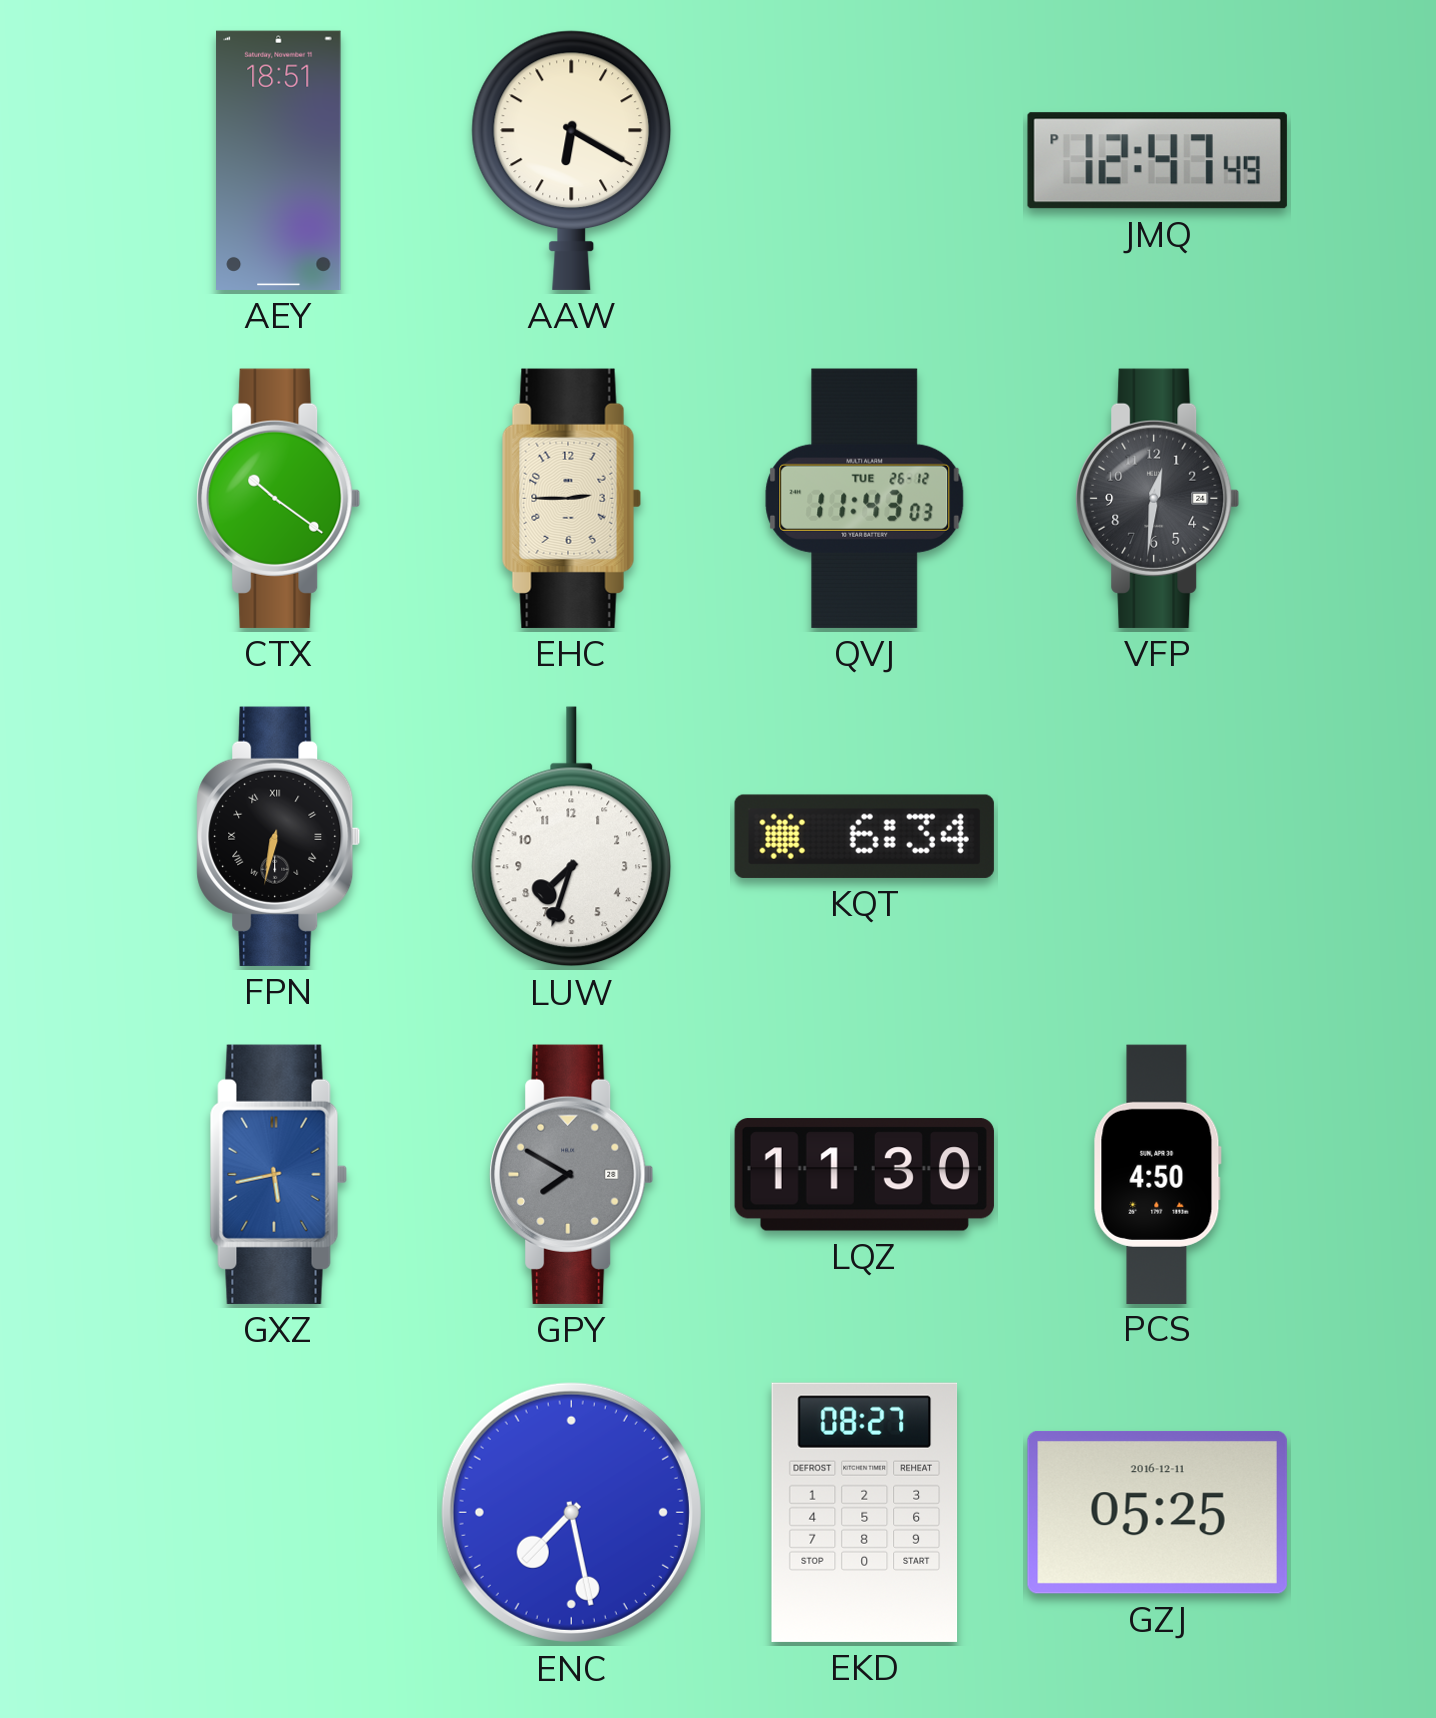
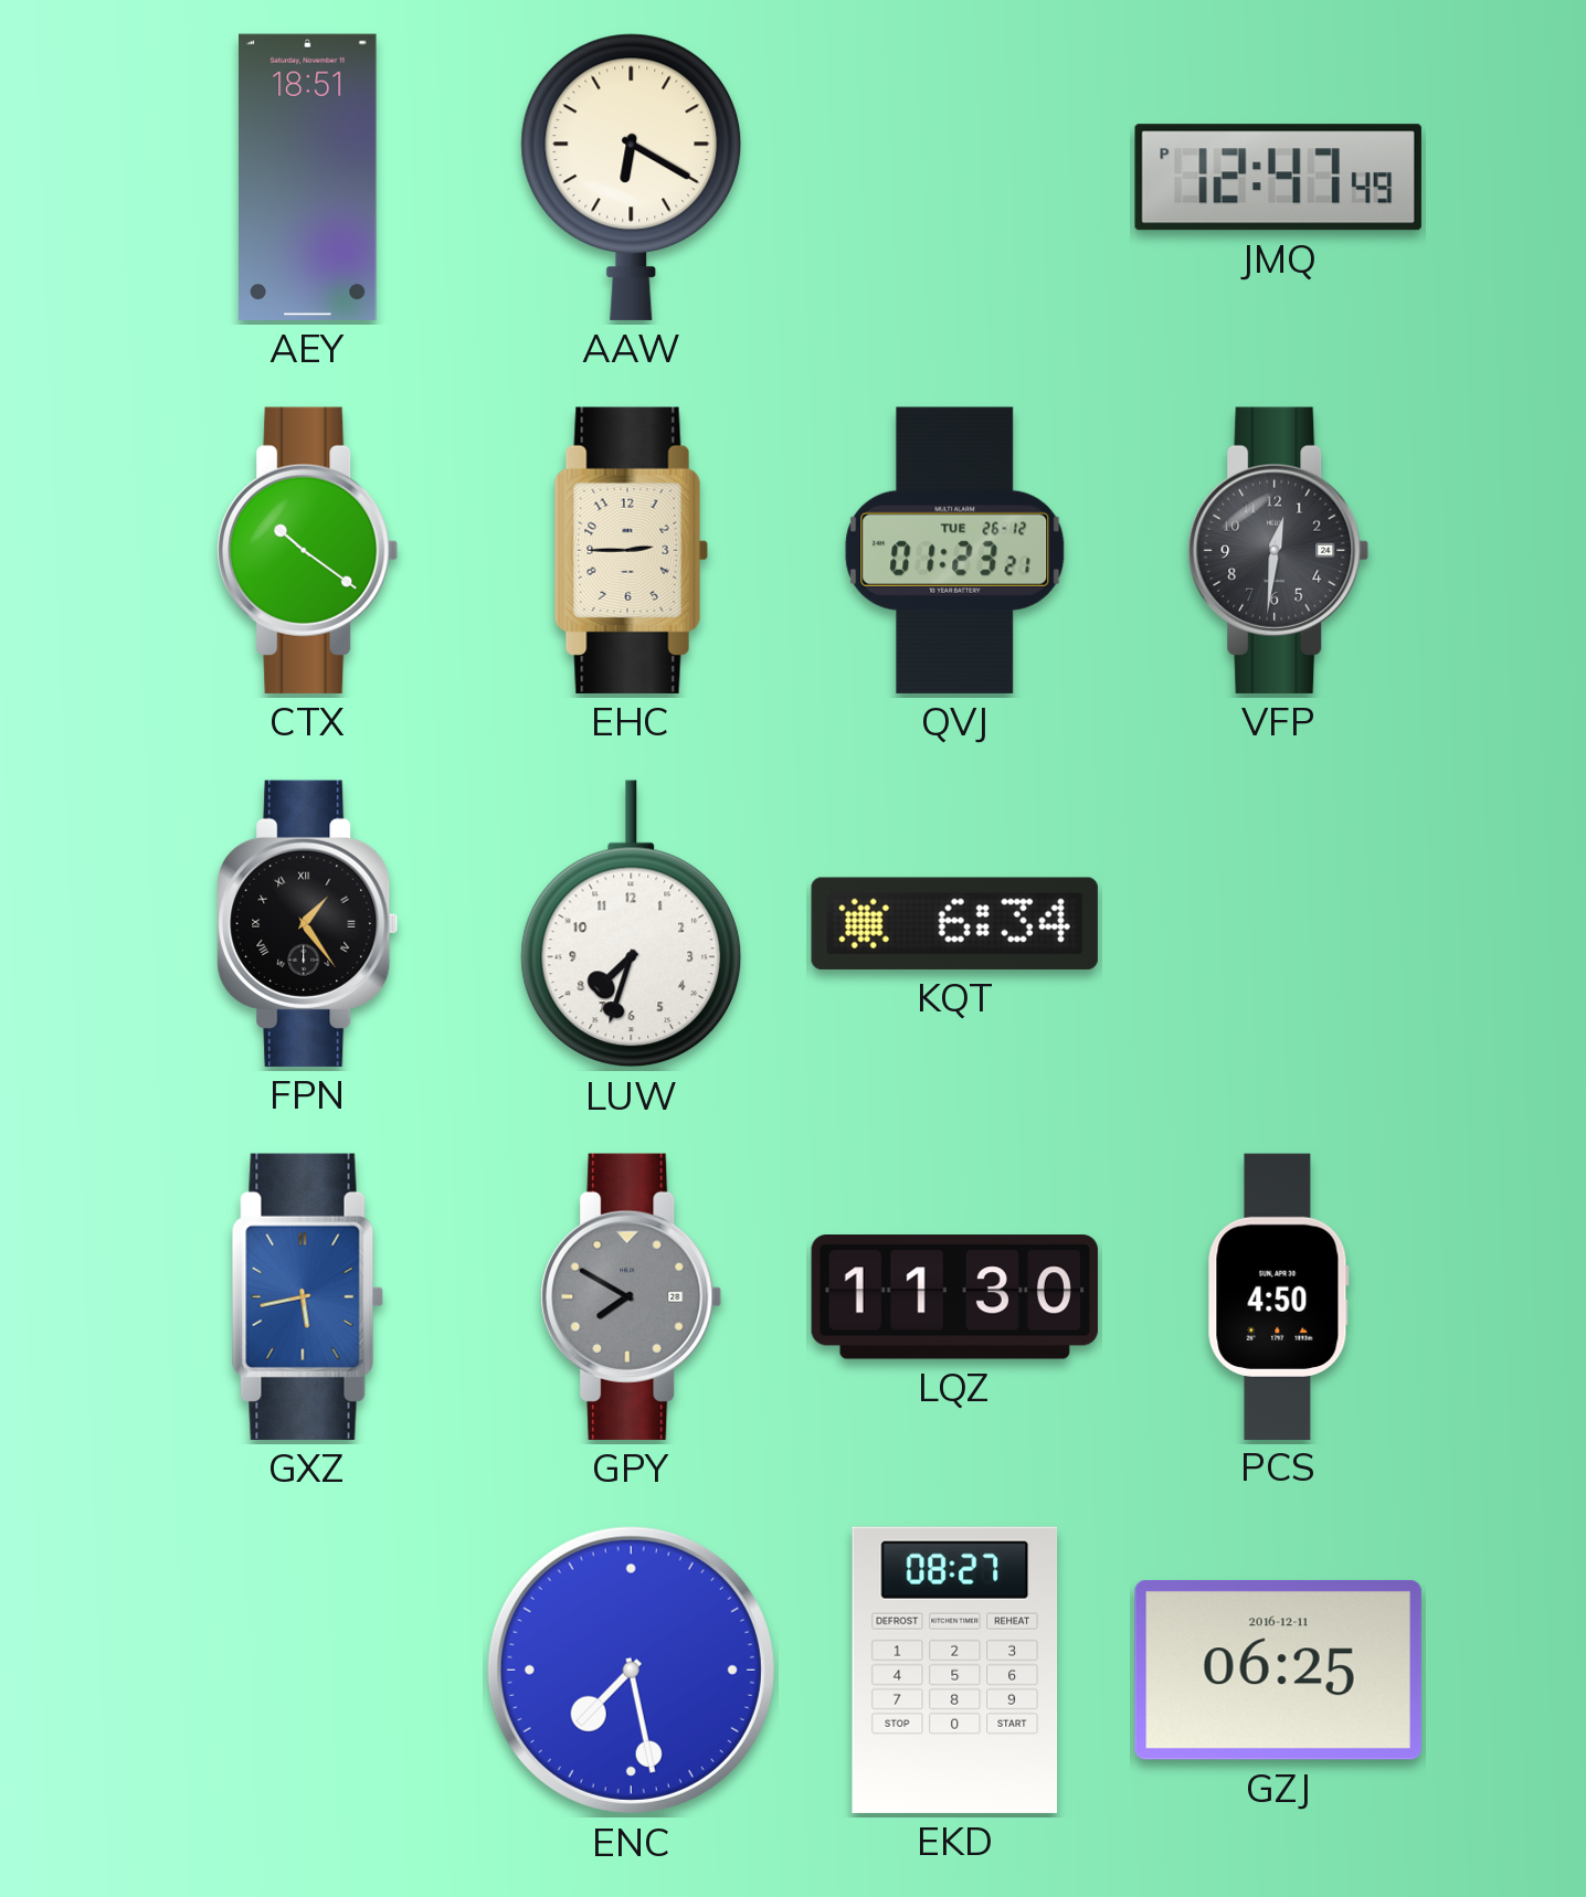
QVJ: 11:43 -> 01:23
FPN: 6:32 -> 1:24
GZJ: 05:25 -> 06:25
